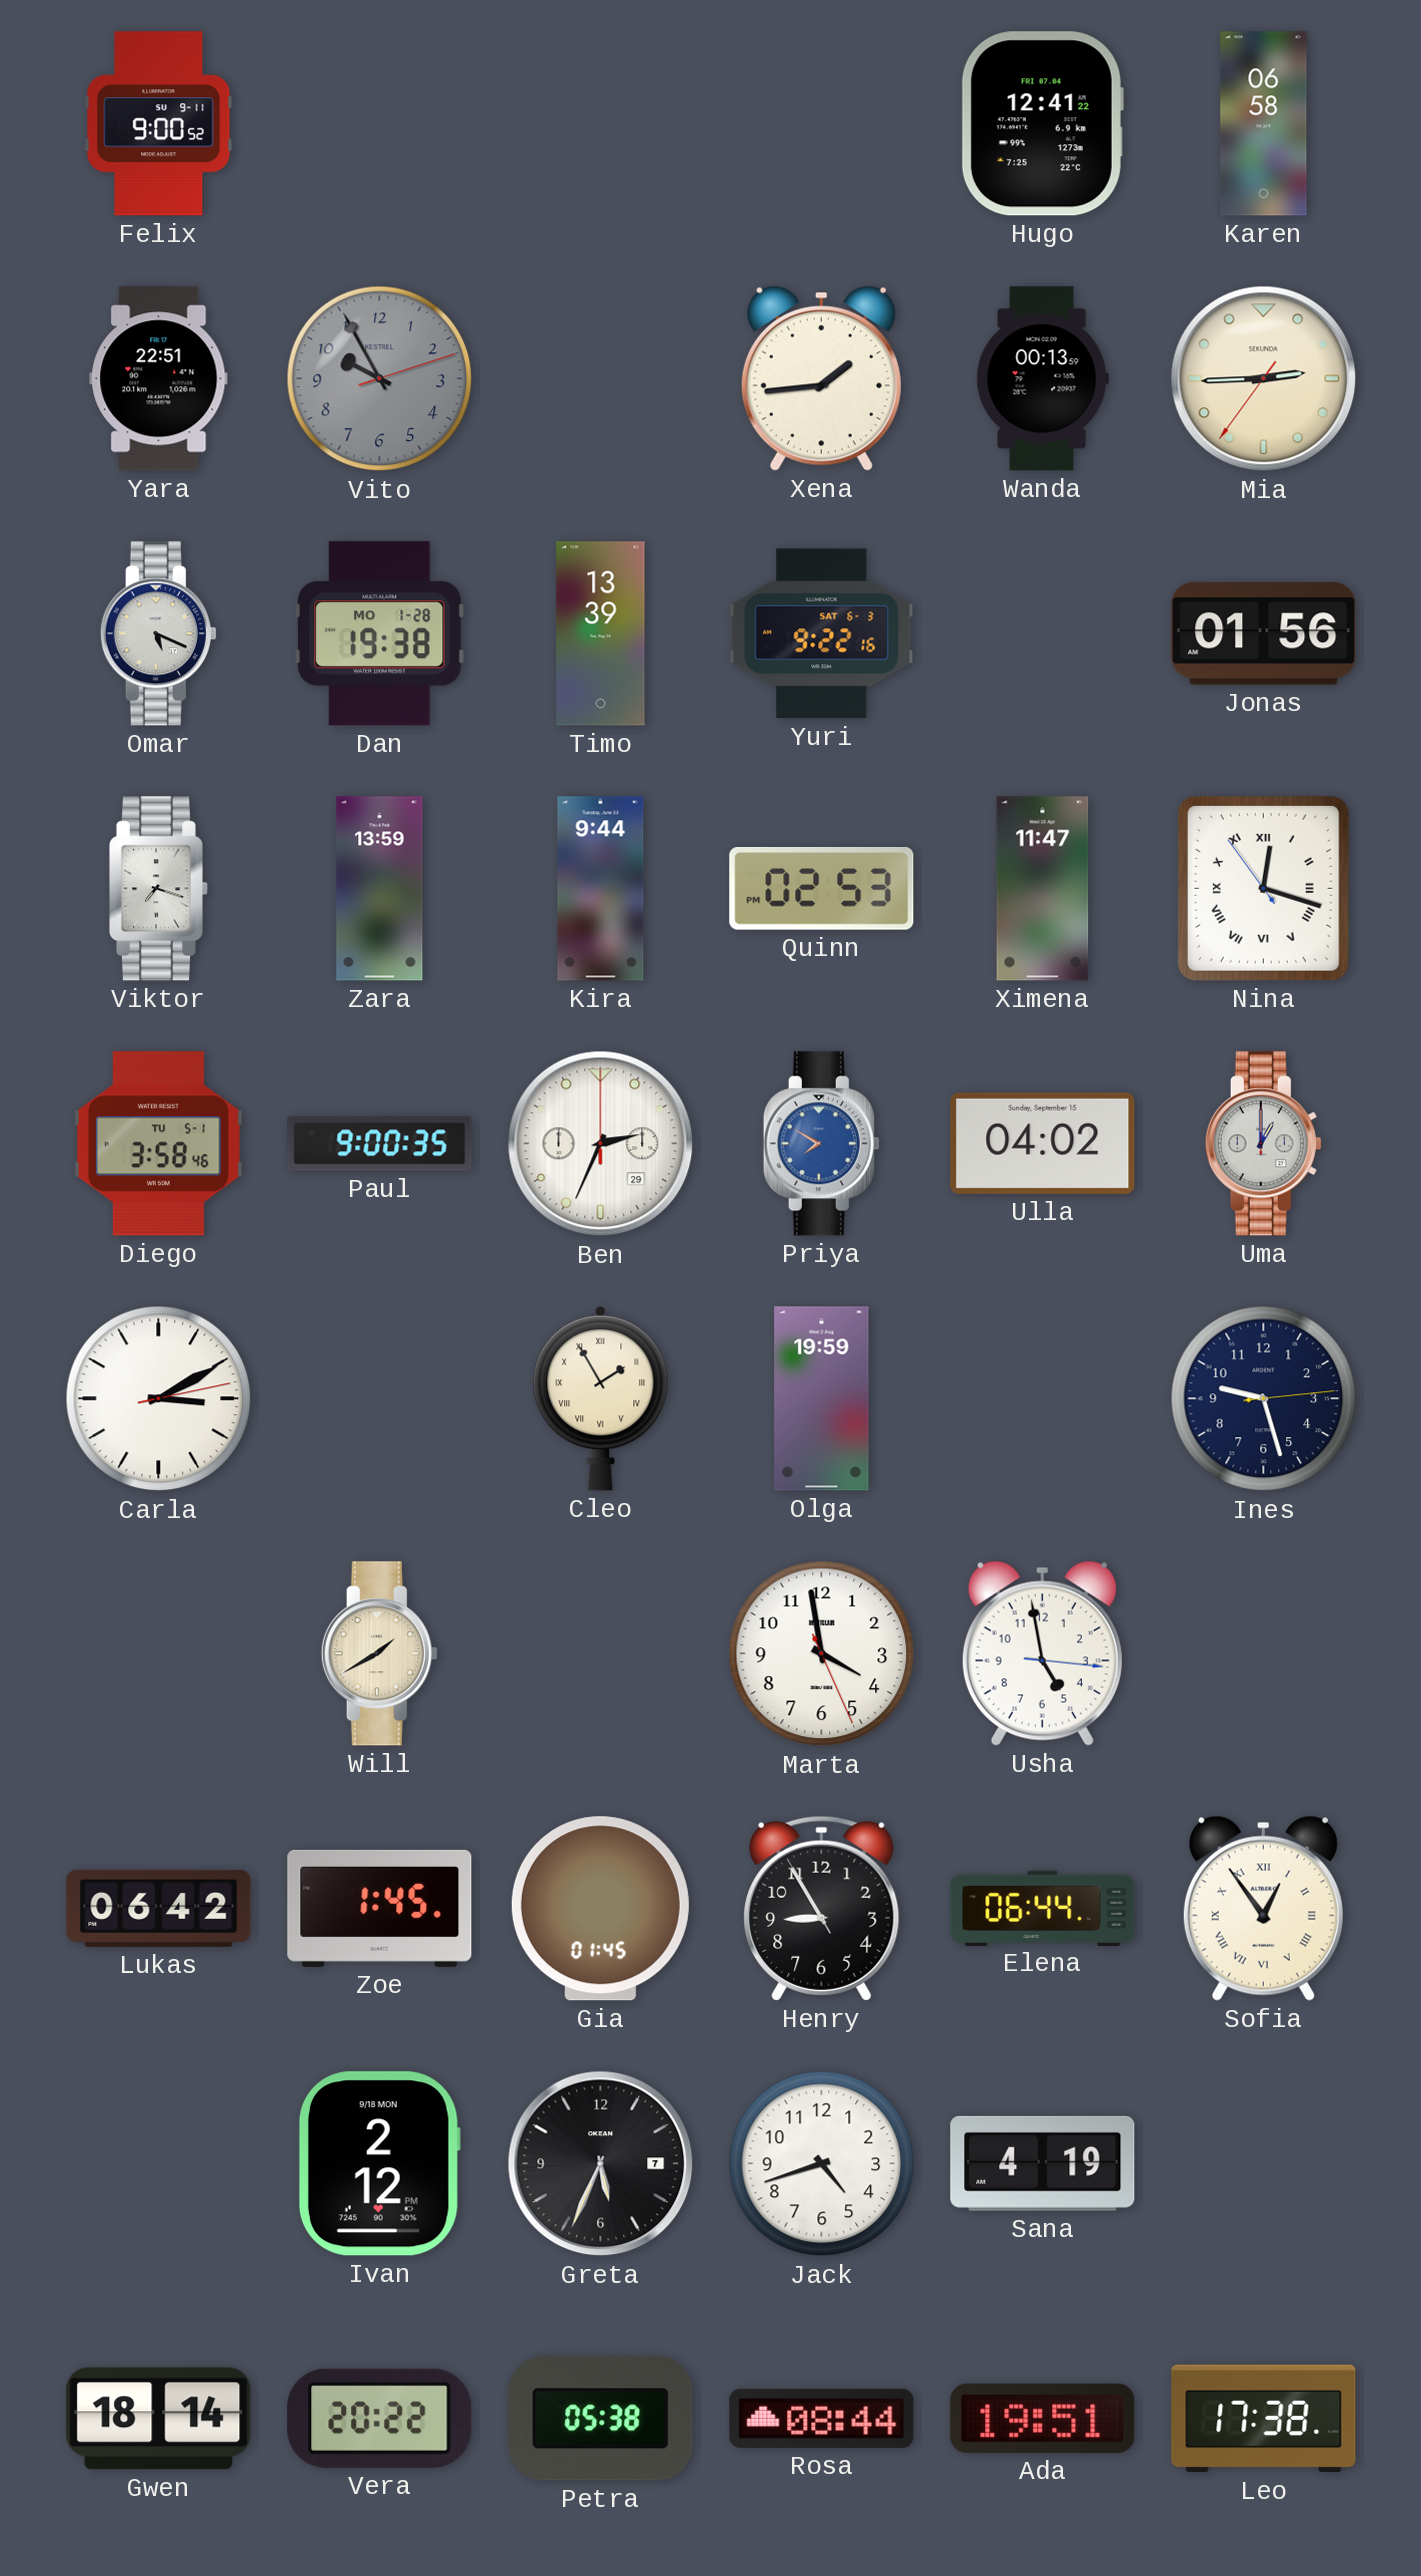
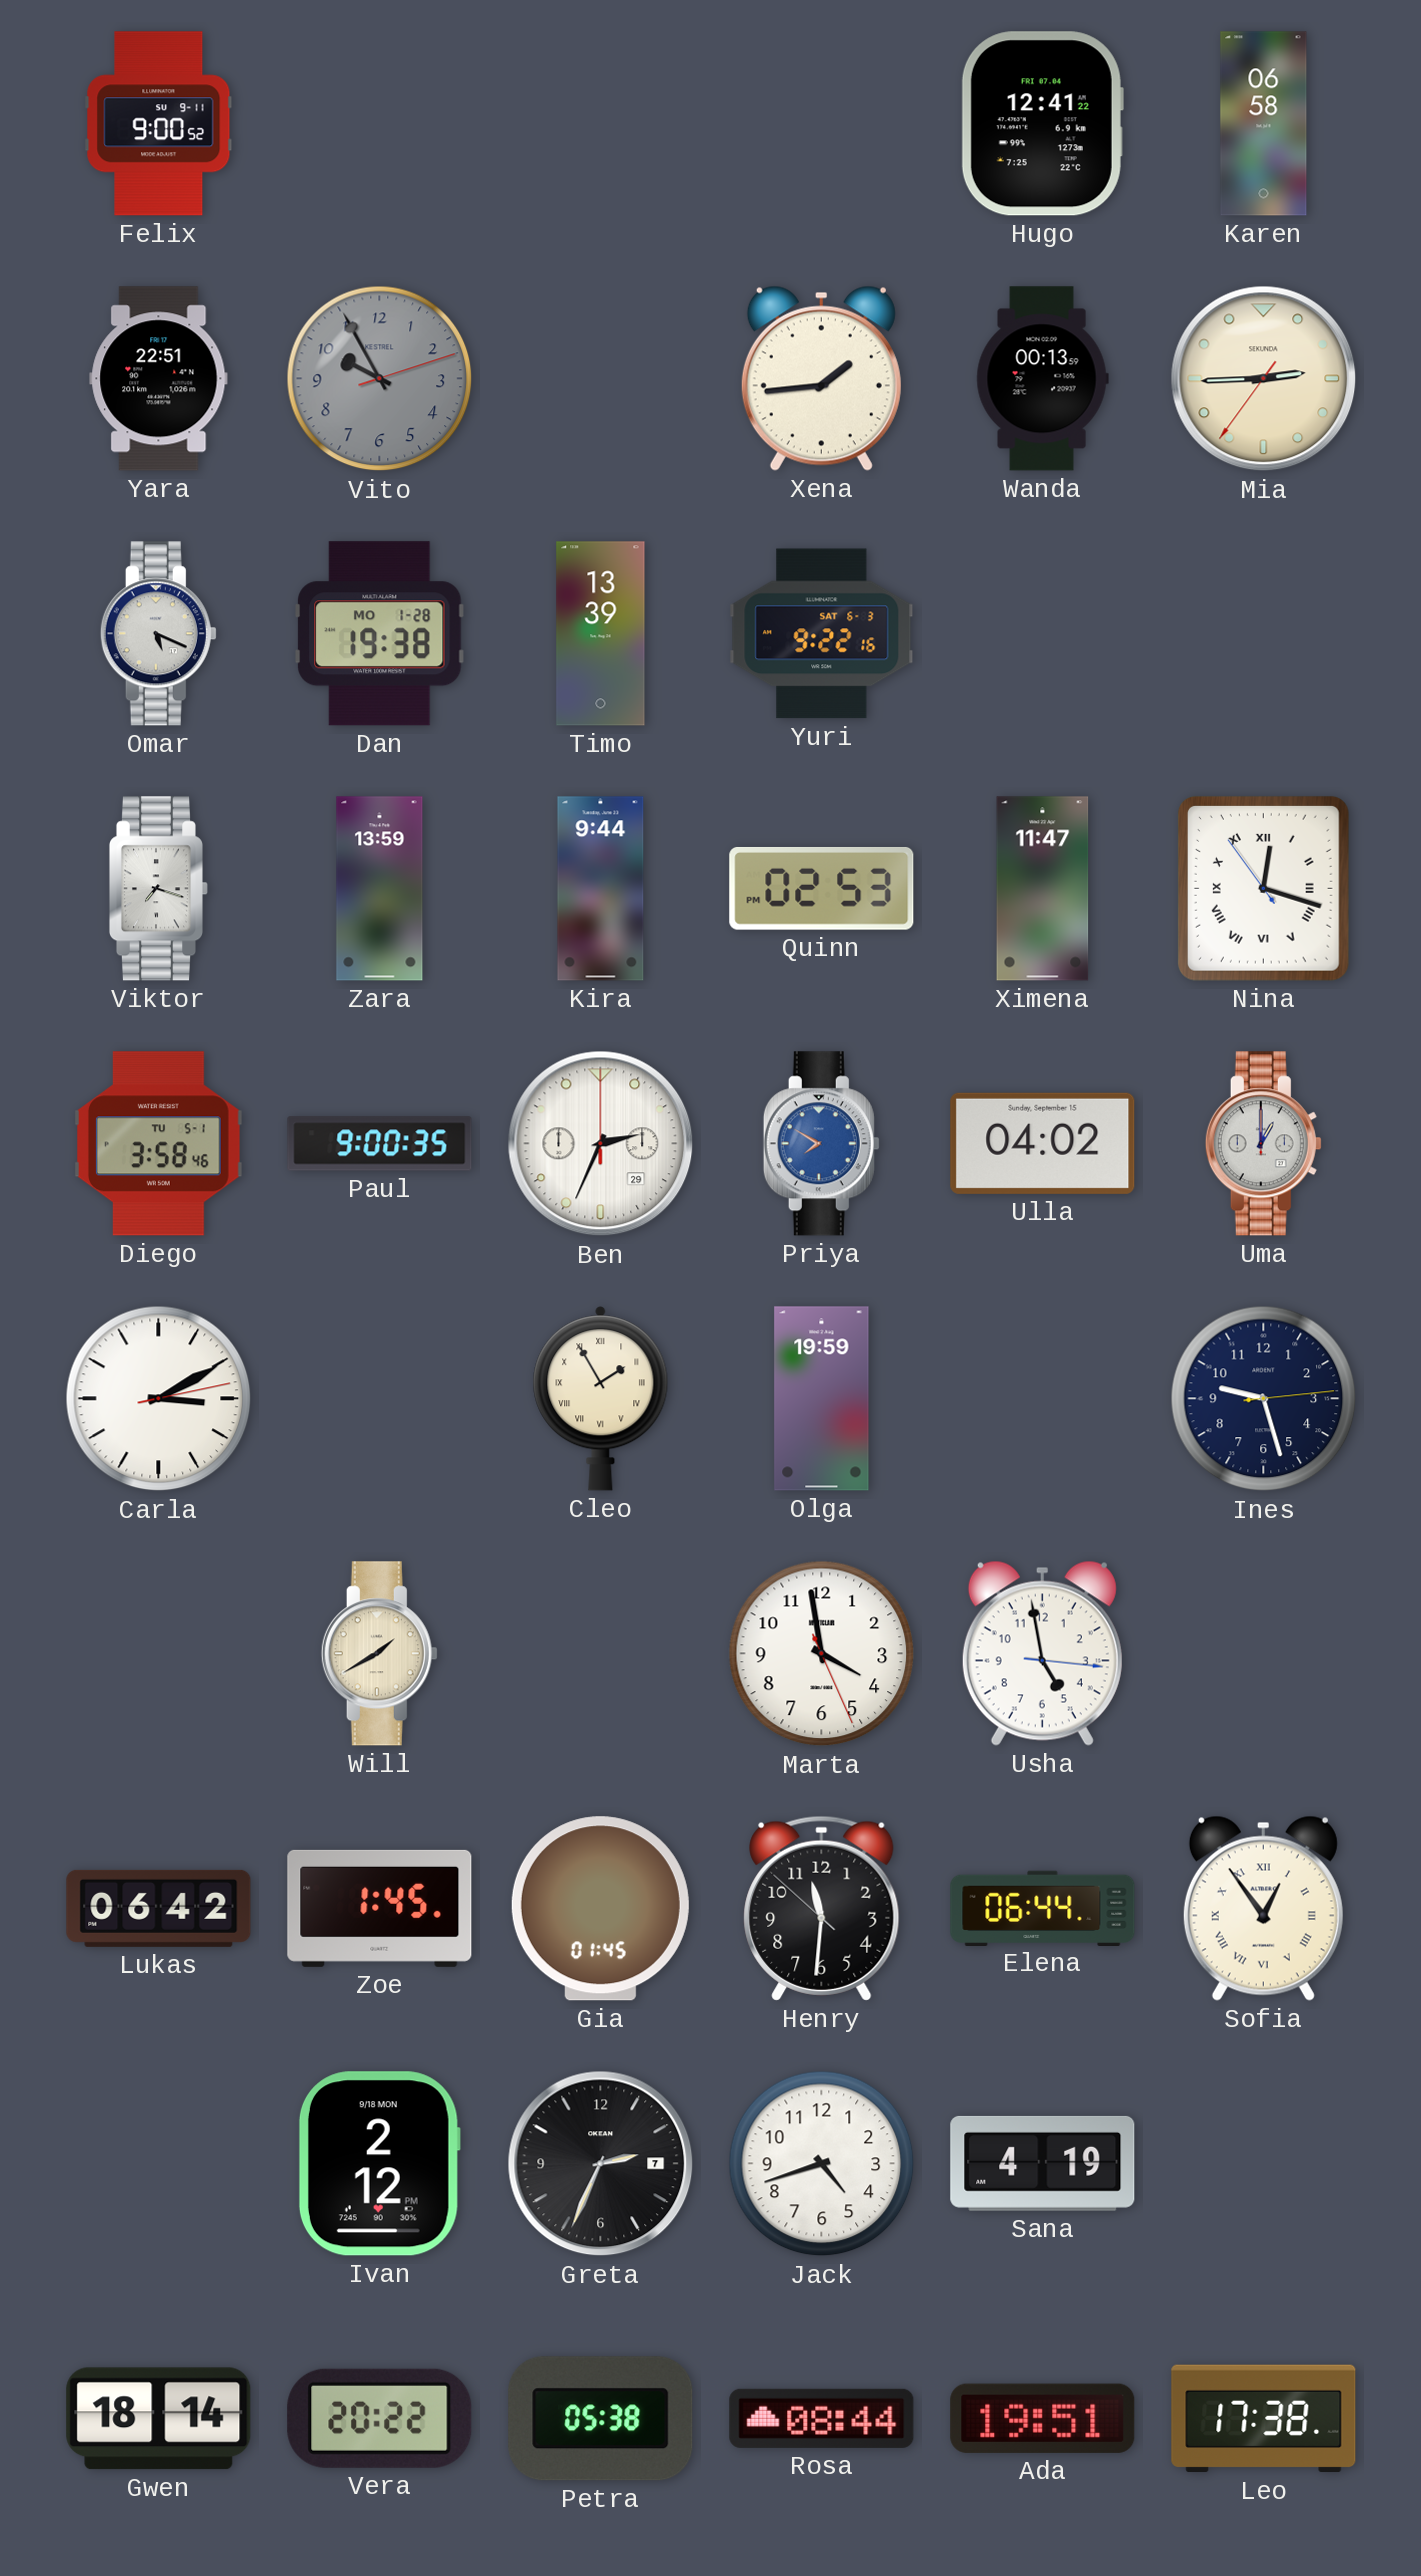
Jonas: 01:56 -> none
Henry: 8:54 -> 11:30
Greta: 5:34 -> 2:34
